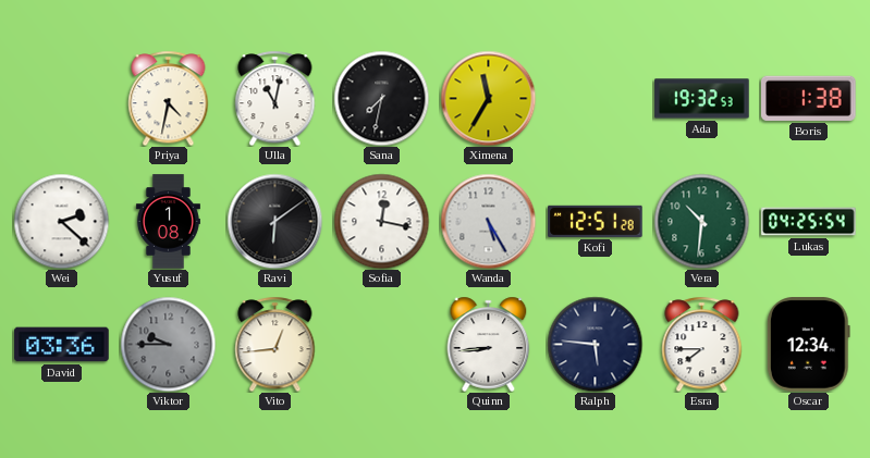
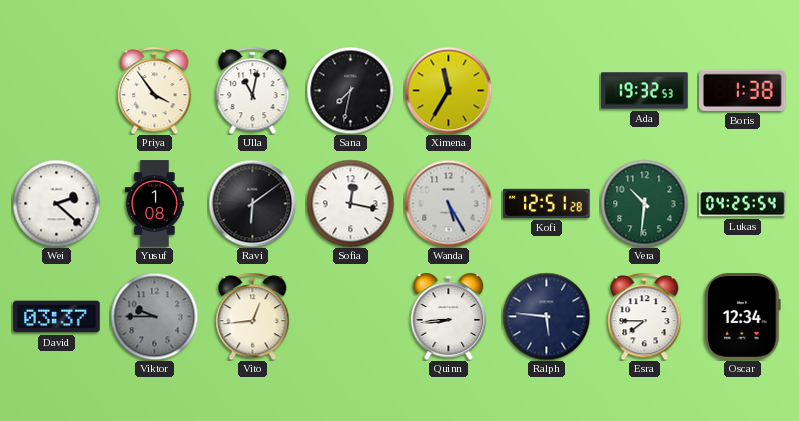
Priya: 4:32 -> 3:54
David: 03:36 -> 03:37
